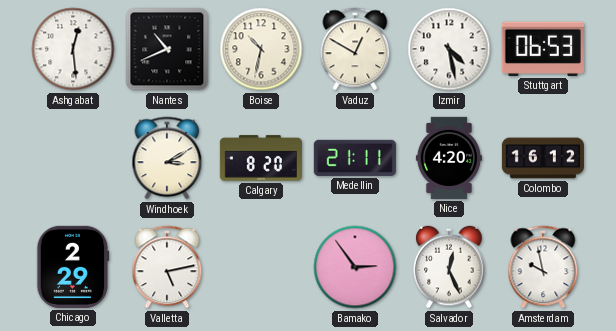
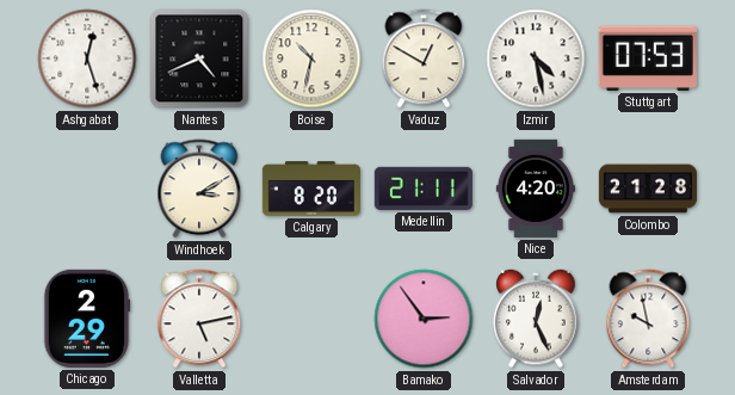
Ashgabat: 12:29 -> 12:27
Nantes: 10:41 -> 4:41
Stuttgart: 06:53 -> 07:53
Colombo: 16:12 -> 21:28
